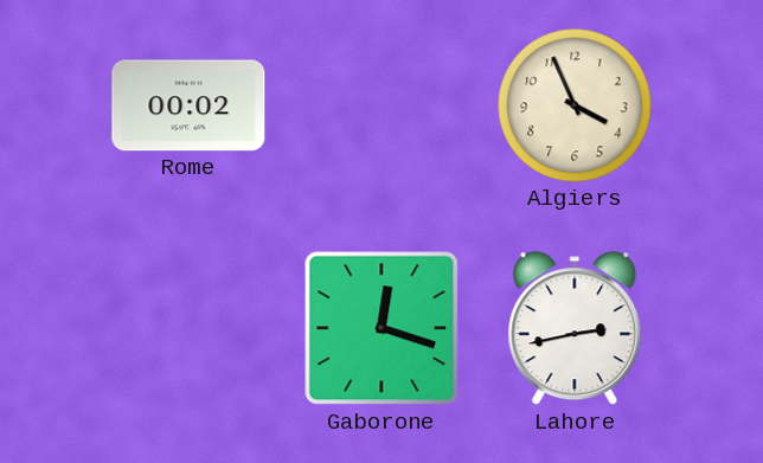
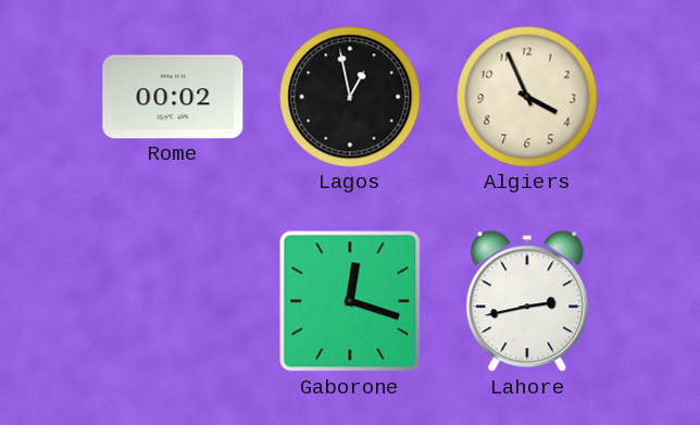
Lagos: none -> 12:58
